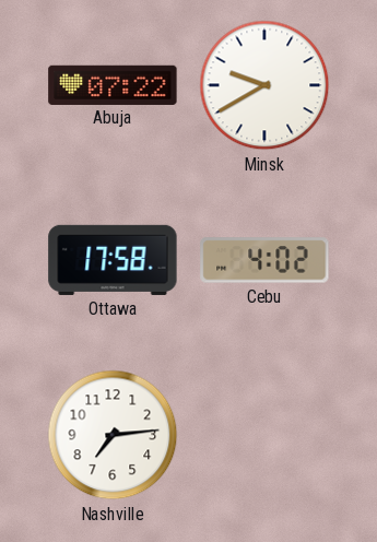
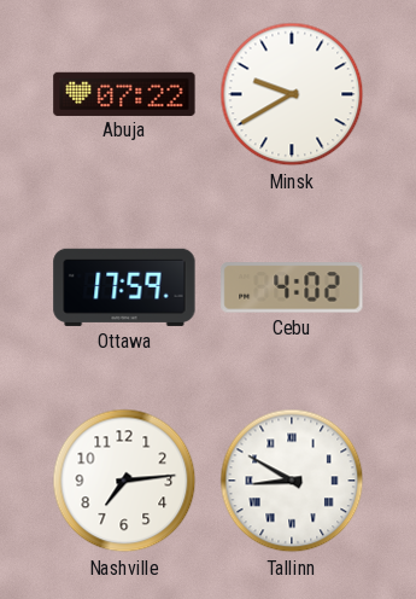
Ottawa: 17:58 -> 17:59
Tallinn: none -> 8:50
